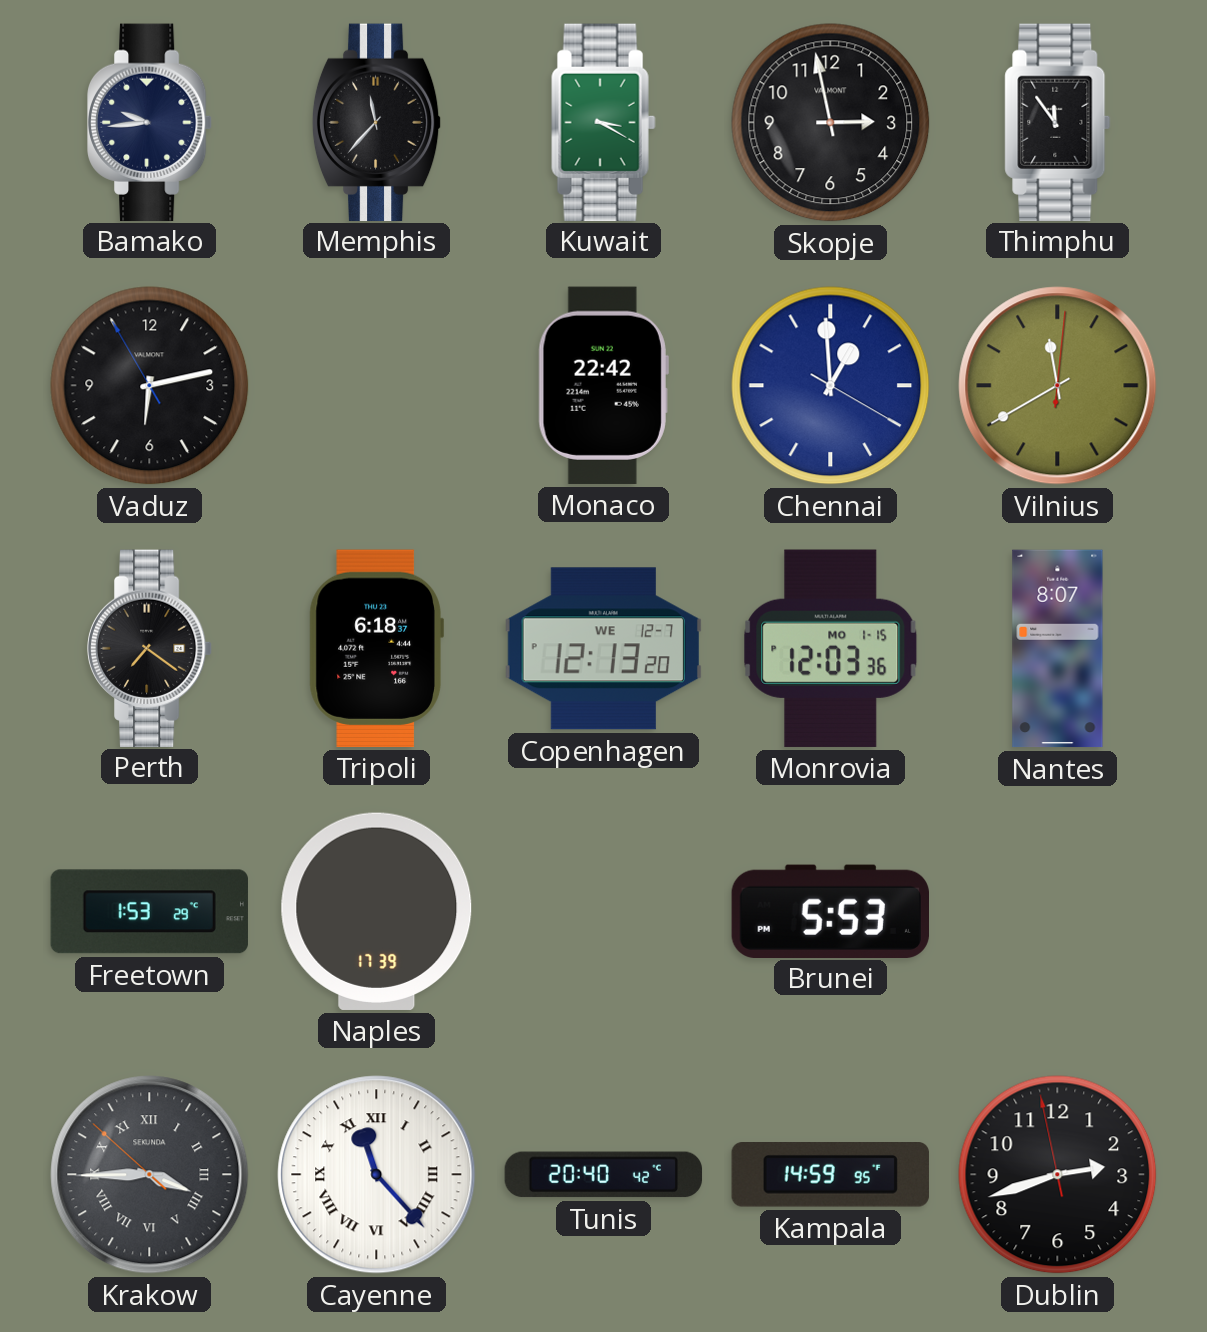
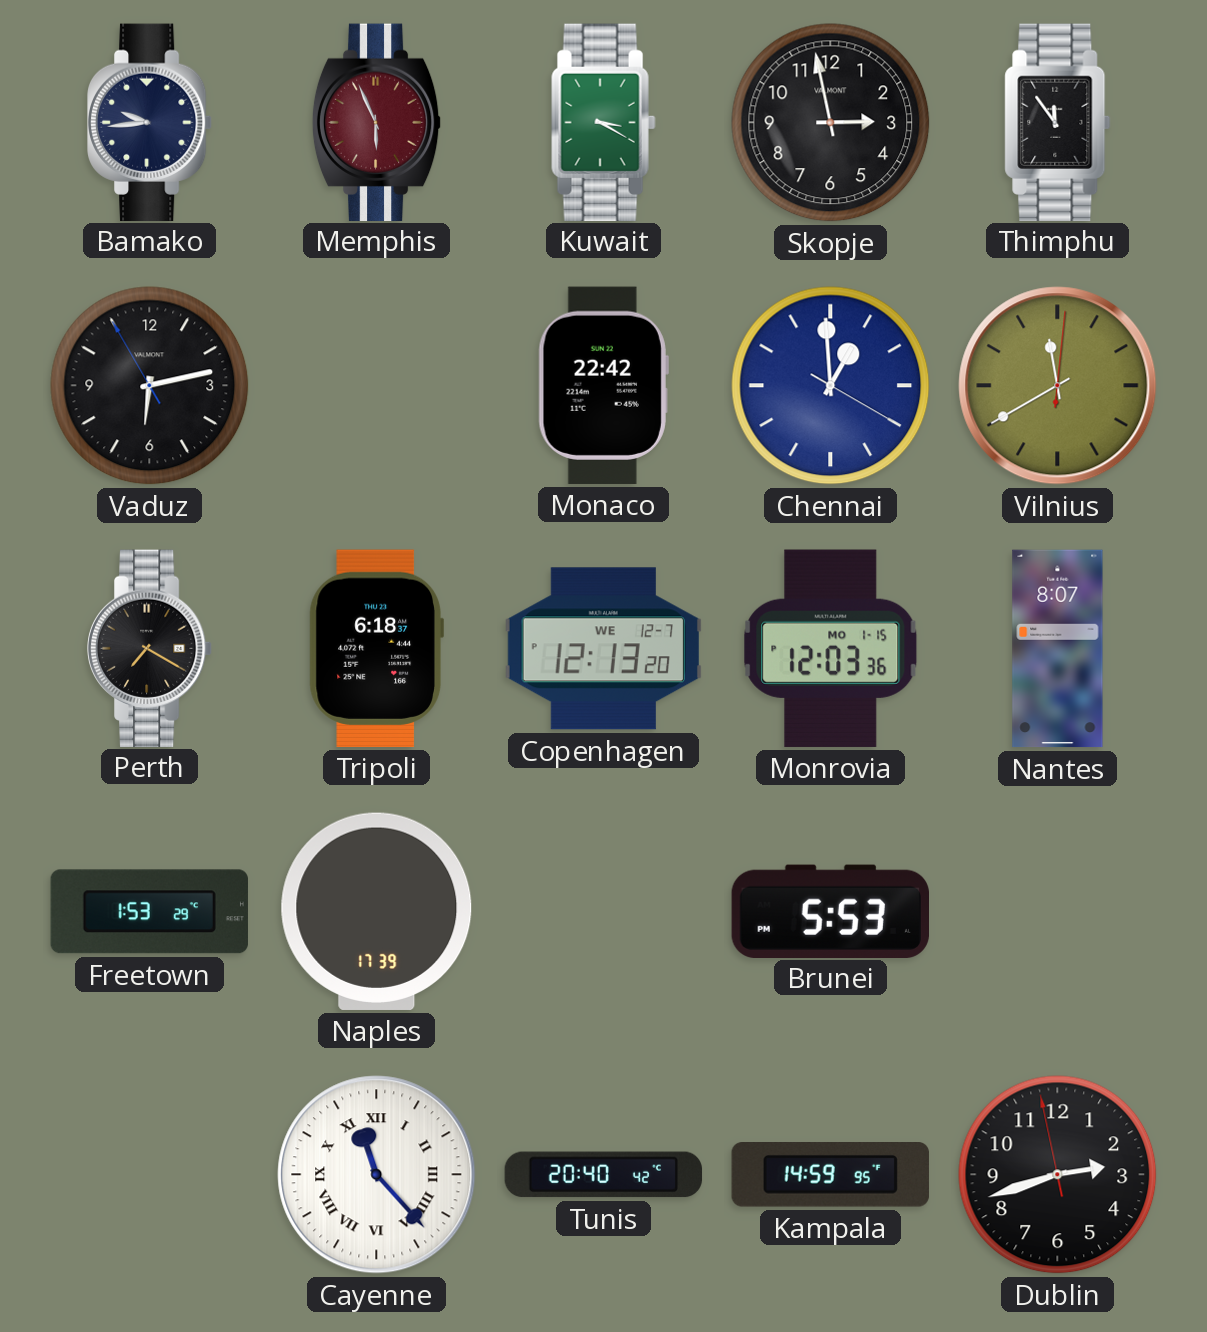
Memphis: 11:37 -> 5:56
Memphis dial: black -> burgundy
Perth: 7:21 -> 7:20
Krakow: 3:44 -> none
